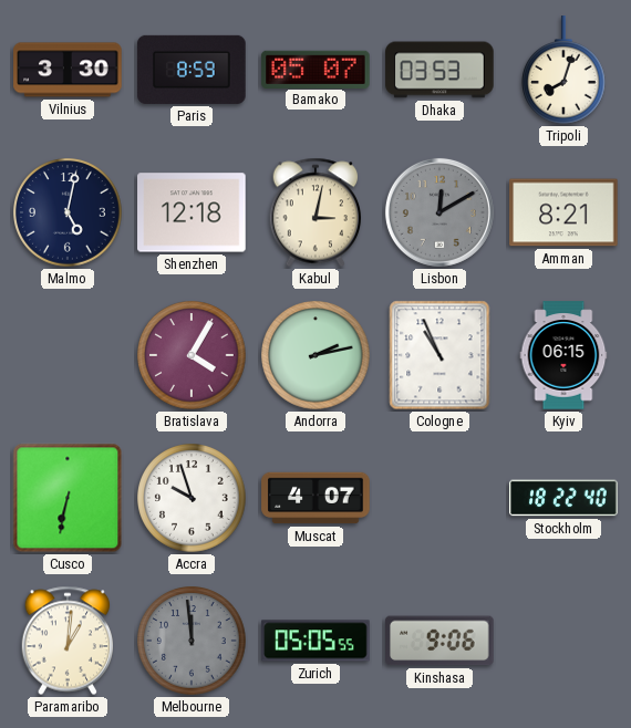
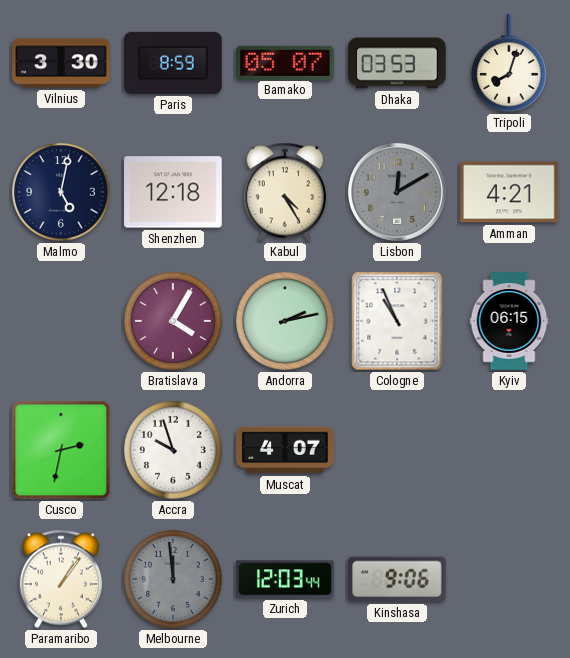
Kabul: 3:02 -> 4:25
Amman: 8:21 -> 4:21
Cusco: 6:32 -> 2:32
Stockholm: 18:22 -> none
Paramaribo: 1:01 -> 1:06
Zurich: 05:05 -> 12:03
